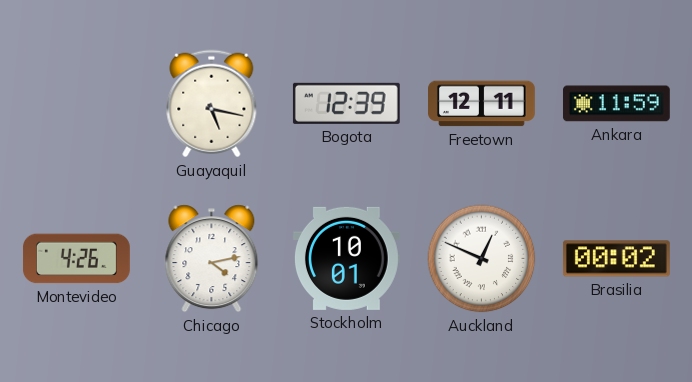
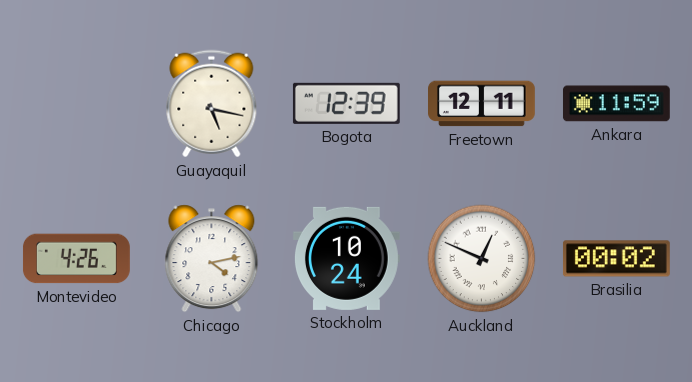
Stockholm: 10:01 -> 10:24
